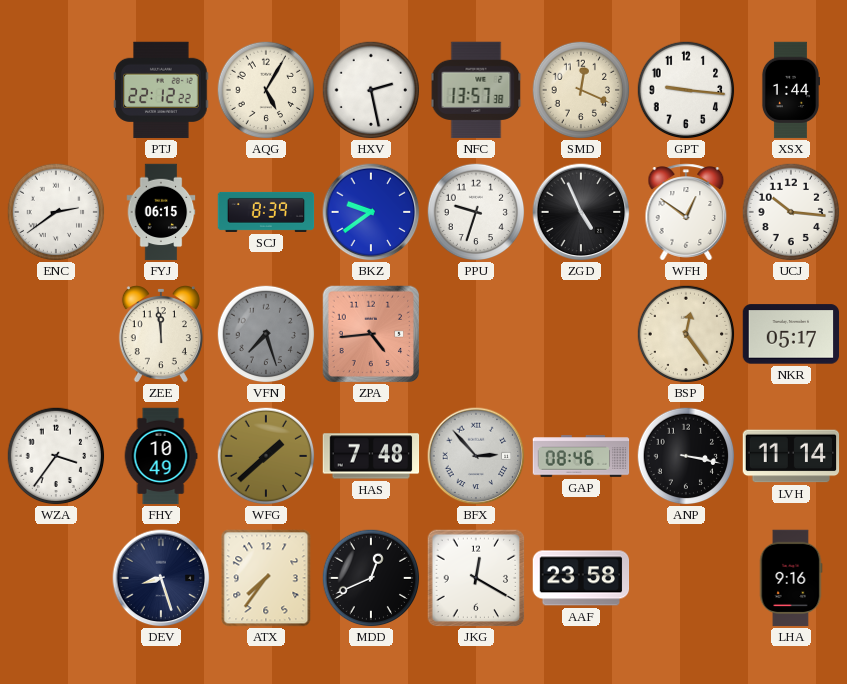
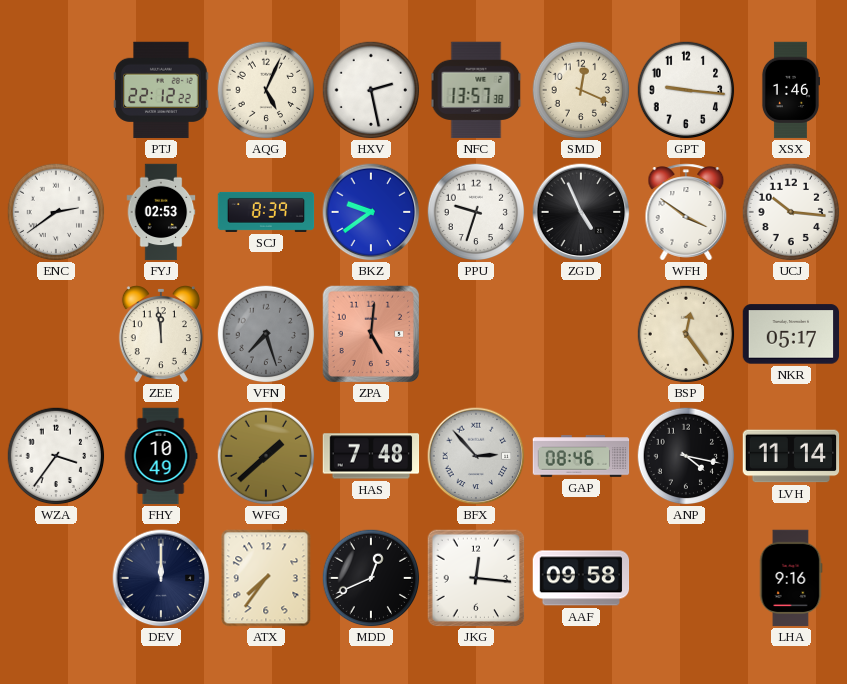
AQG: 5:05 -> 5:04
XSX: 1:44 -> 1:46
FYJ: 06:15 -> 02:53
WFH: 12:51 -> 3:51
ZPA: 4:44 -> 5:01
ANP: 3:17 -> 4:17
DEV: 8:27 -> 12:00
JKG: 12:20 -> 12:16
AAF: 23:58 -> 09:58
